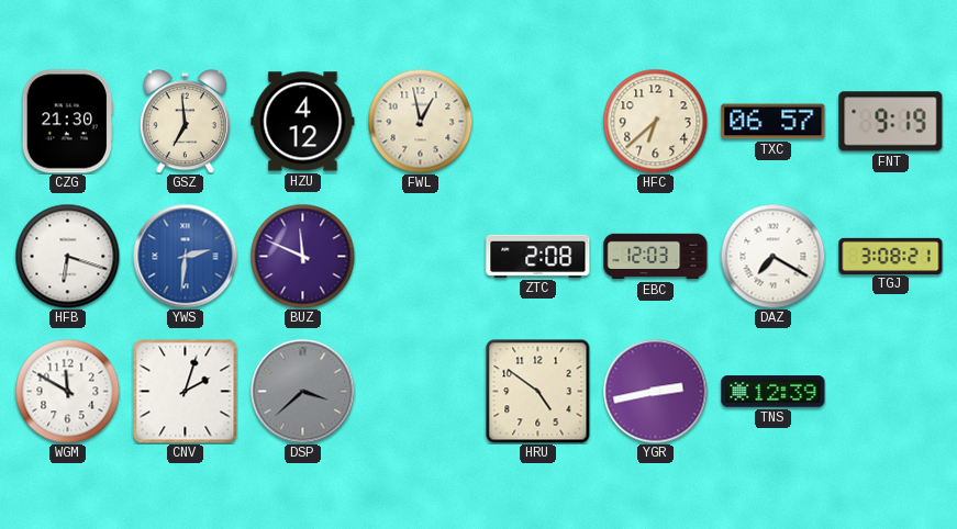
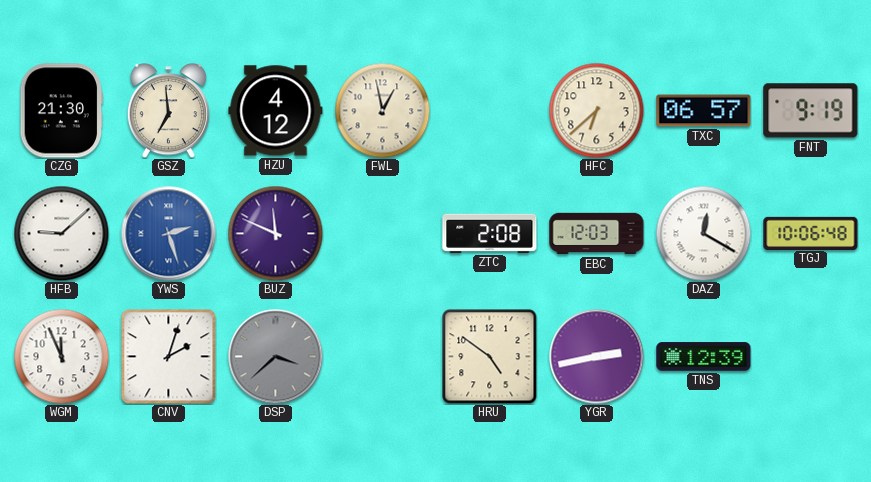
HFB: 6:18 -> 9:08
YWS: 2:31 -> 2:27
DAZ: 7:20 -> 12:20
TGJ: 3:08 -> 10:06
WGM: 11:50 -> 11:56
